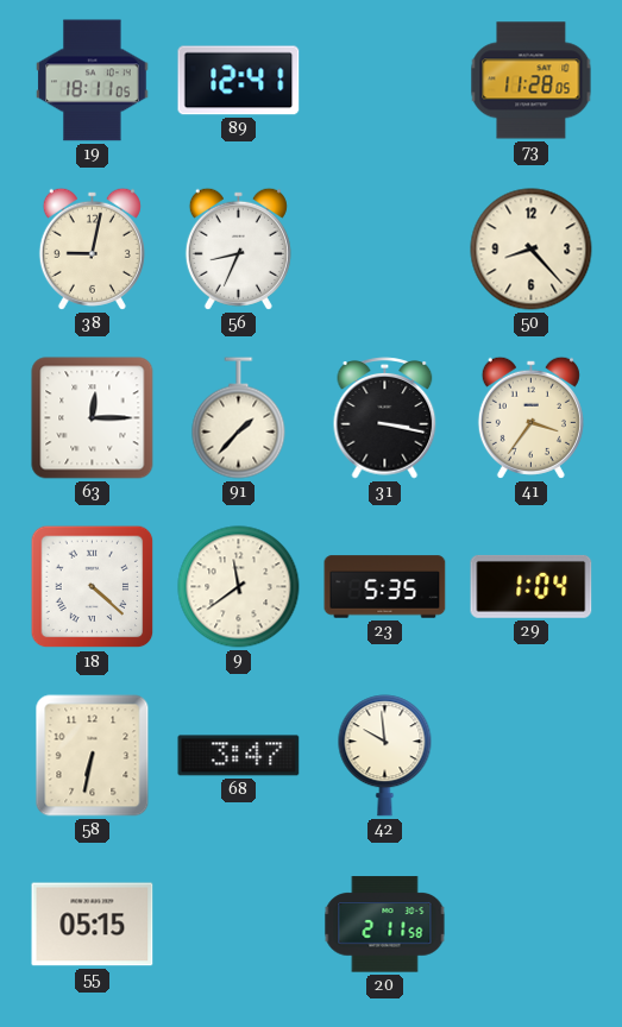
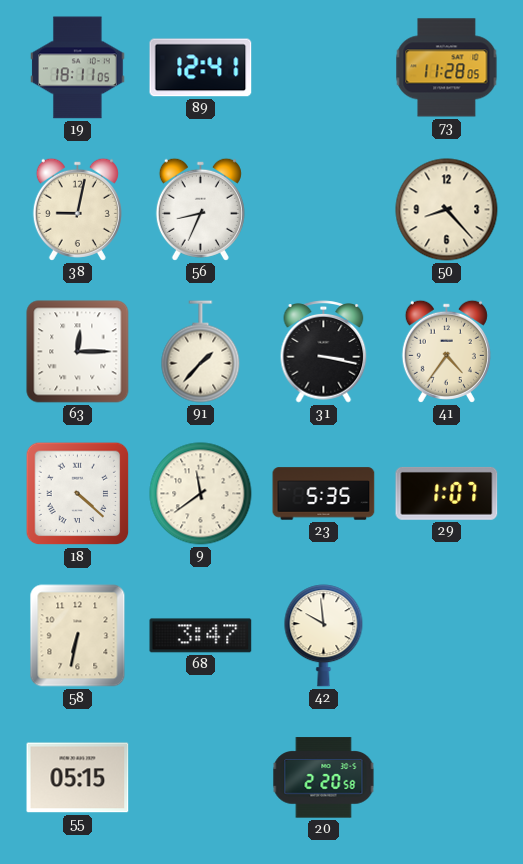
41: 3:36 -> 4:36
29: 1:04 -> 1:07
20: 2:11 -> 2:20
